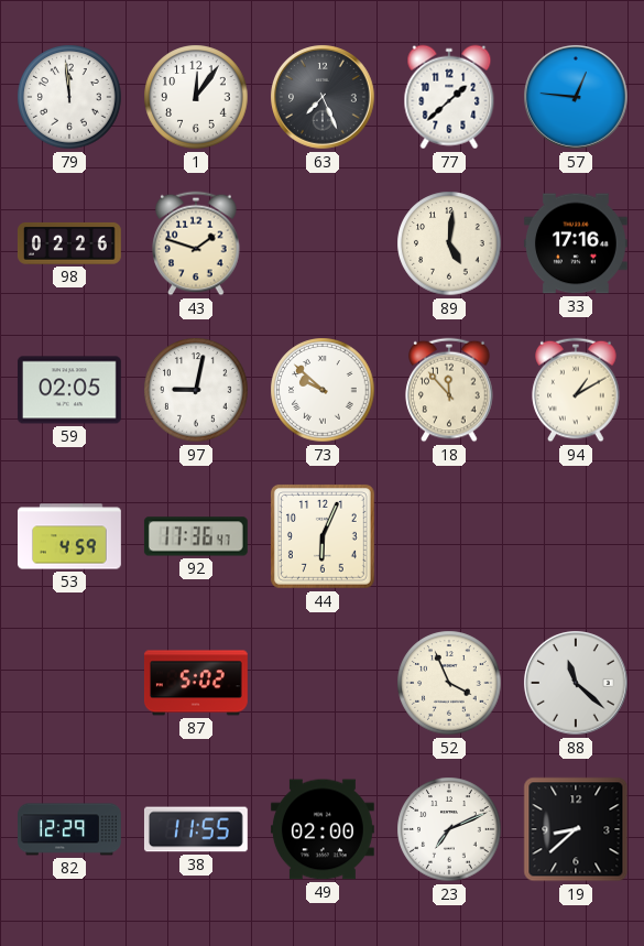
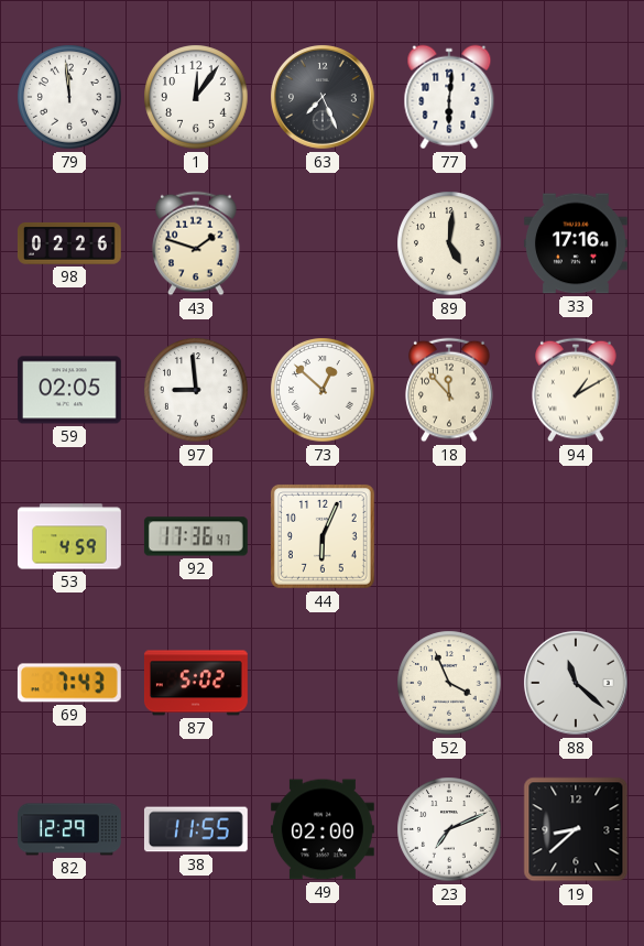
77: 1:38 -> 6:01
57: 12:46 -> none
97: 9:02 -> 8:59
73: 9:52 -> 12:52
69: none -> 7:43
